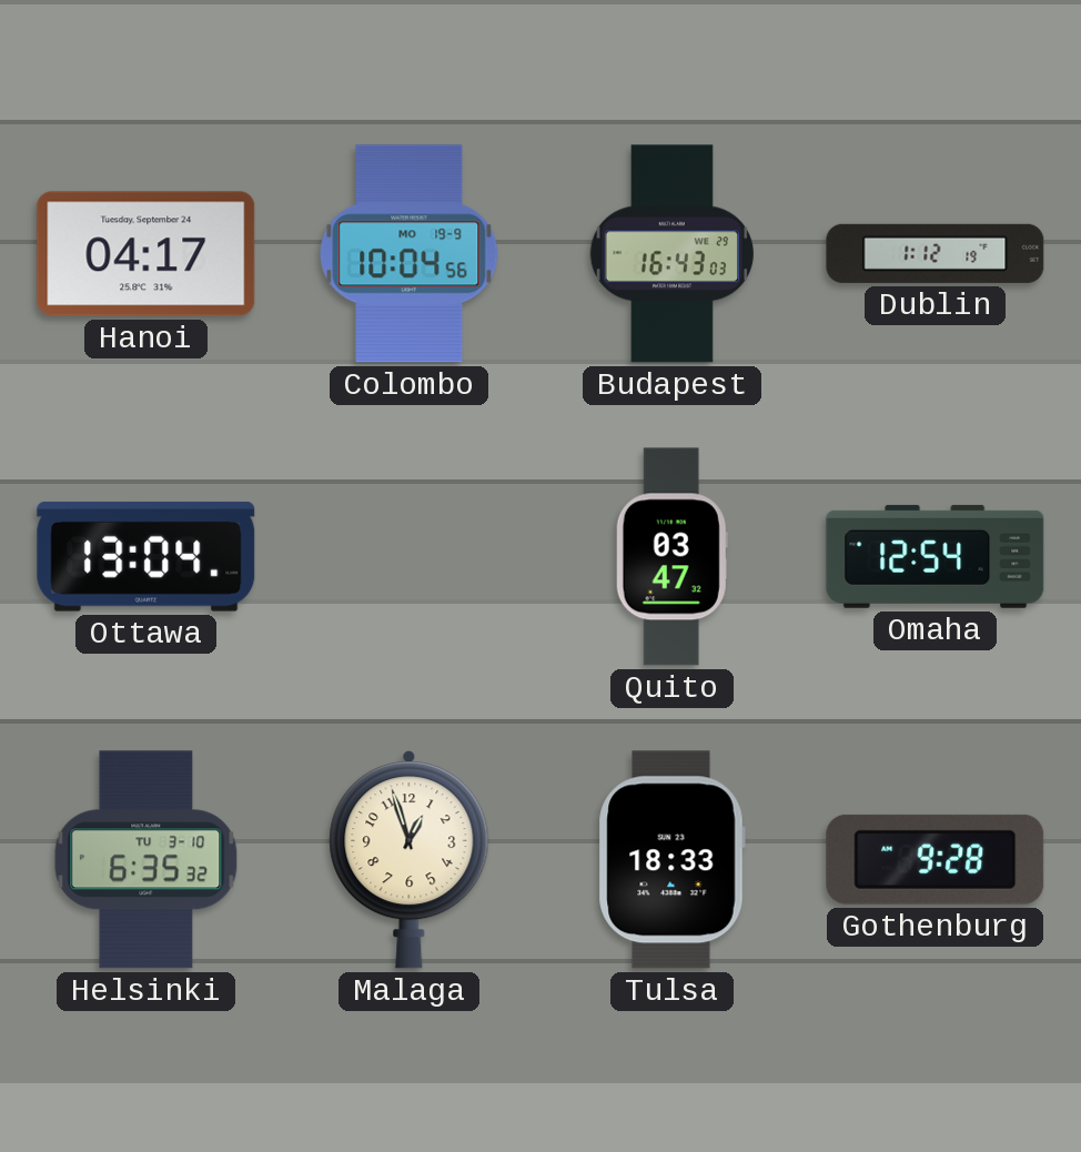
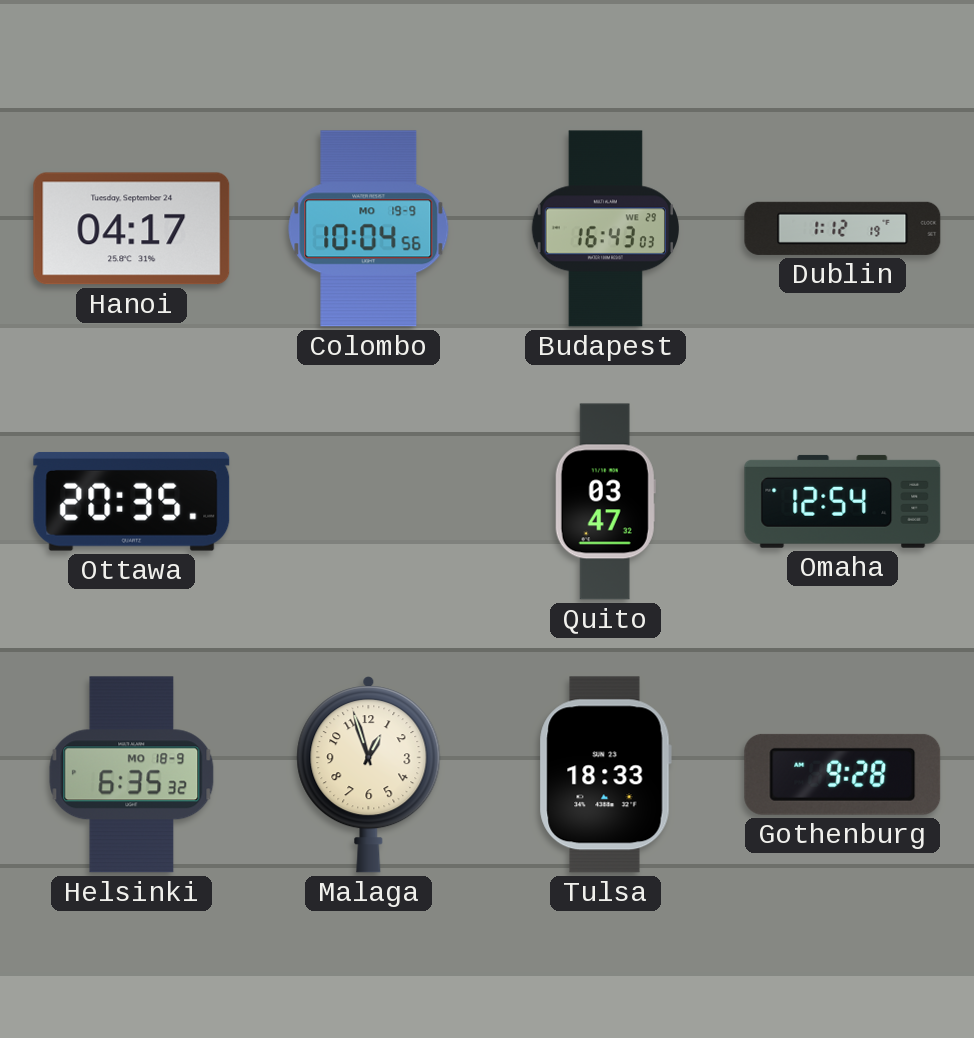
Ottawa: 13:04 -> 20:35
Helsinki date: TU 3-10 -> MO 18-9
